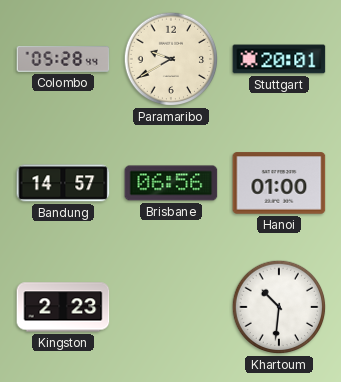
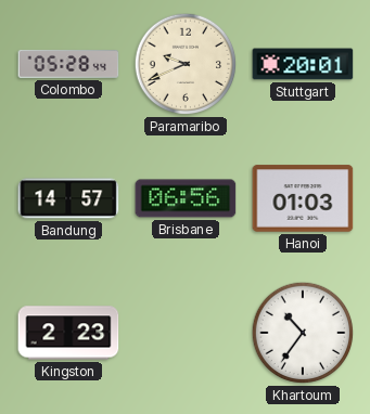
Paramaribo: 9:40 -> 9:41
Hanoi: 01:00 -> 01:03
Khartoum: 10:31 -> 10:36
